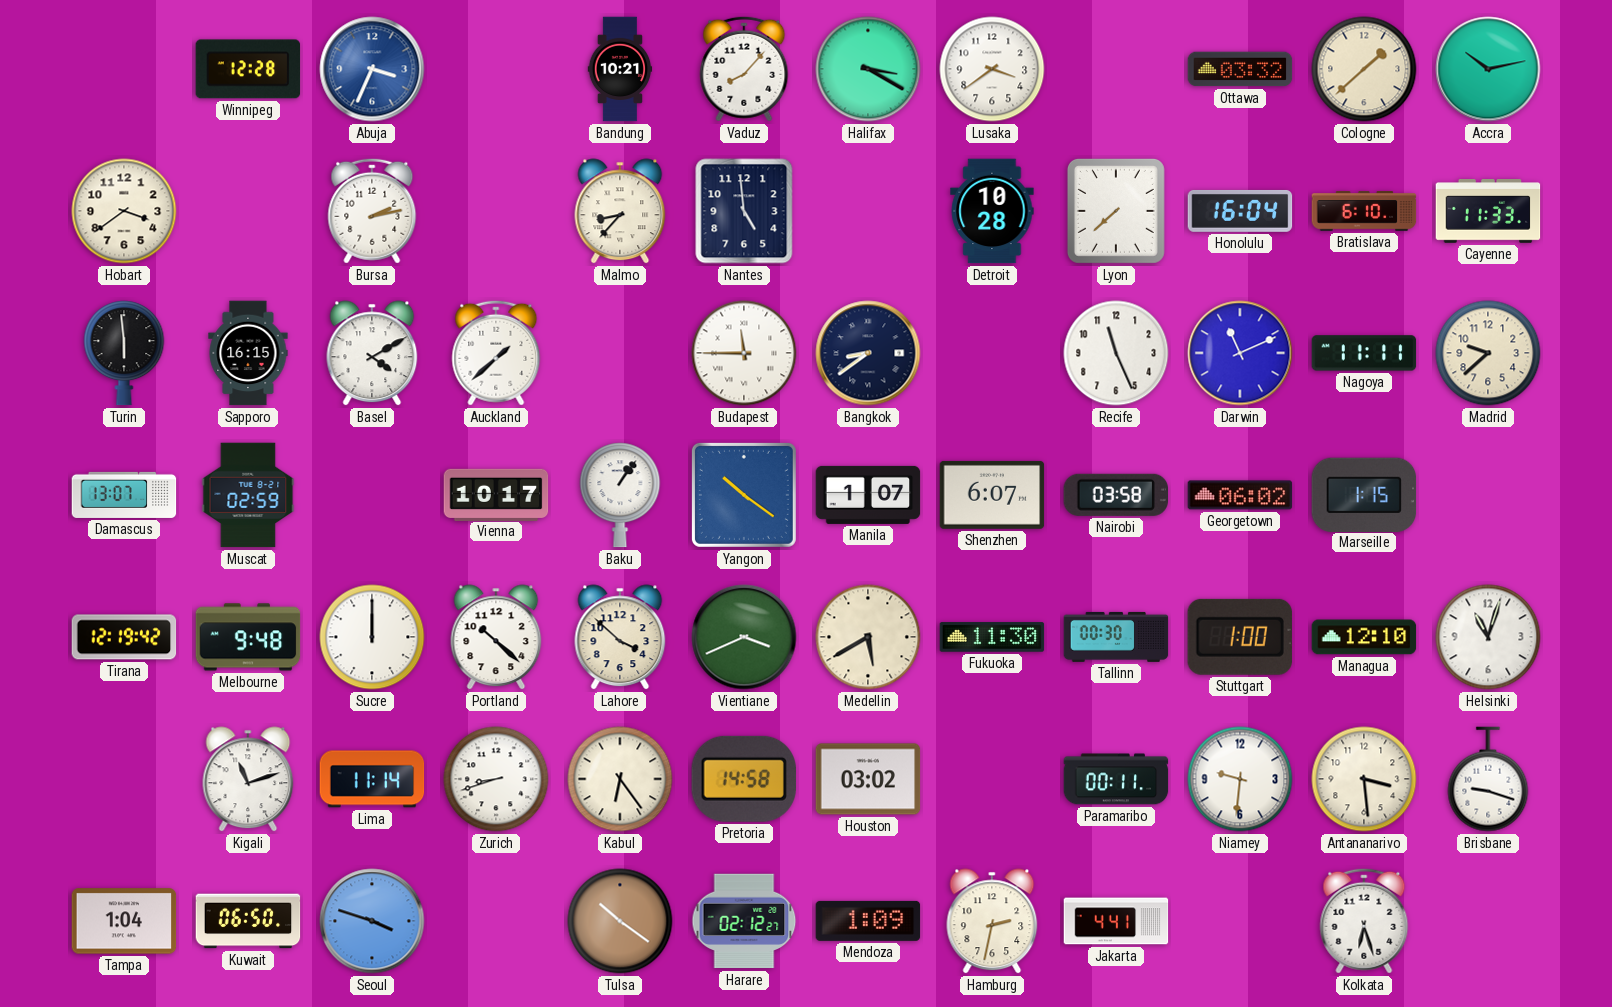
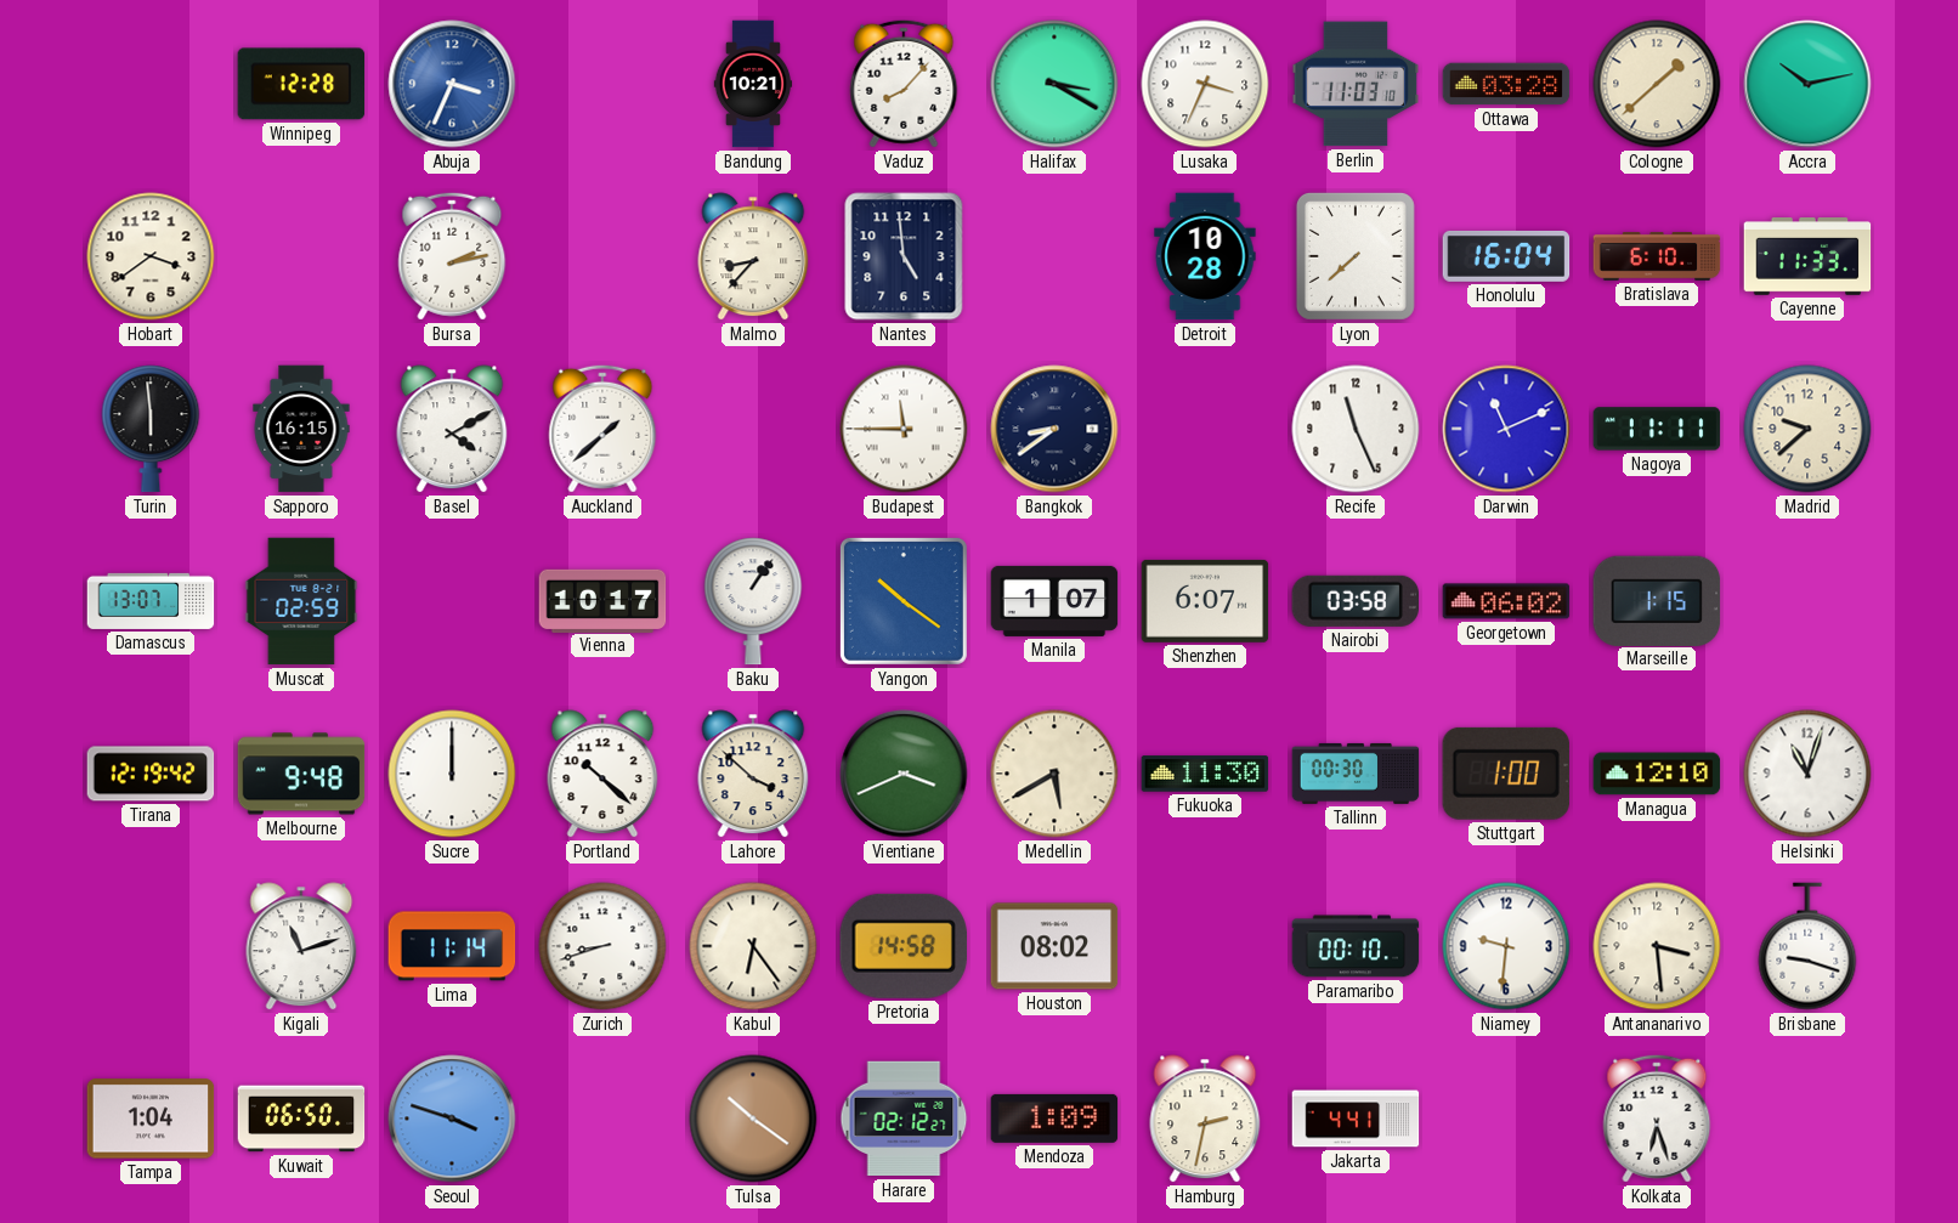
Lusaka: 3:39 -> 3:34
Berlin: none -> 11:03
Ottawa: 03:32 -> 03:28
Houston: 03:02 -> 08:02
Paramaribo: 00:11 -> 00:10
